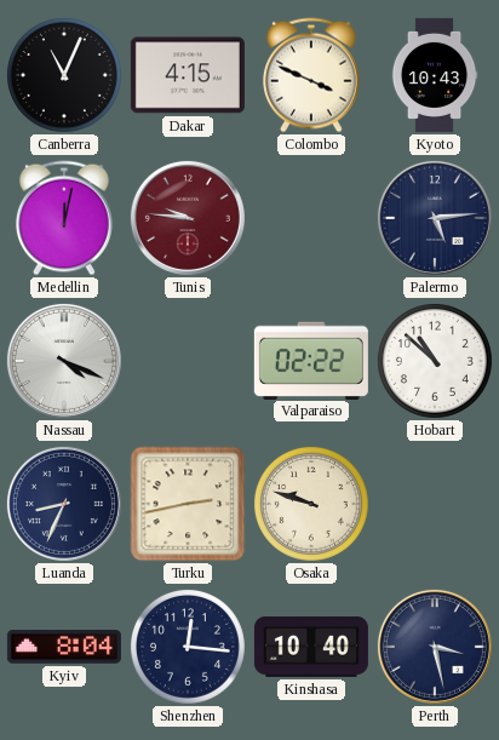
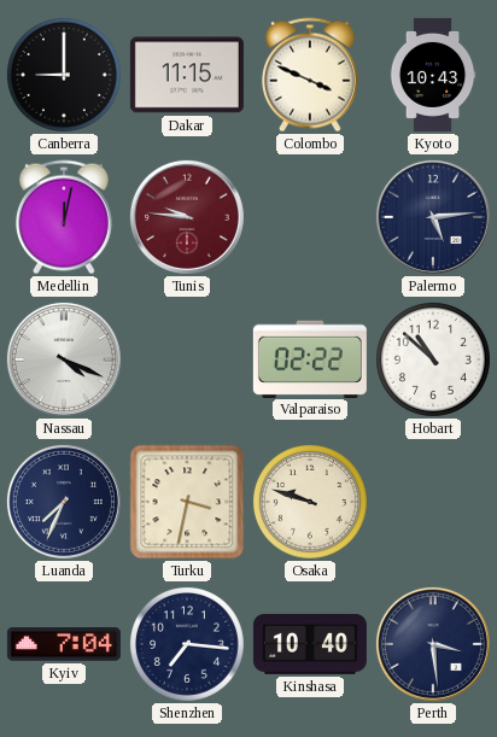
Canberra: 11:04 -> 9:00
Dakar: 4:15 -> 11:15
Luanda: 8:34 -> 7:34
Turku: 2:43 -> 3:32
Kyiv: 8:04 -> 7:04
Shenzhen: 12:16 -> 7:16
Perth: 3:28 -> 3:29
